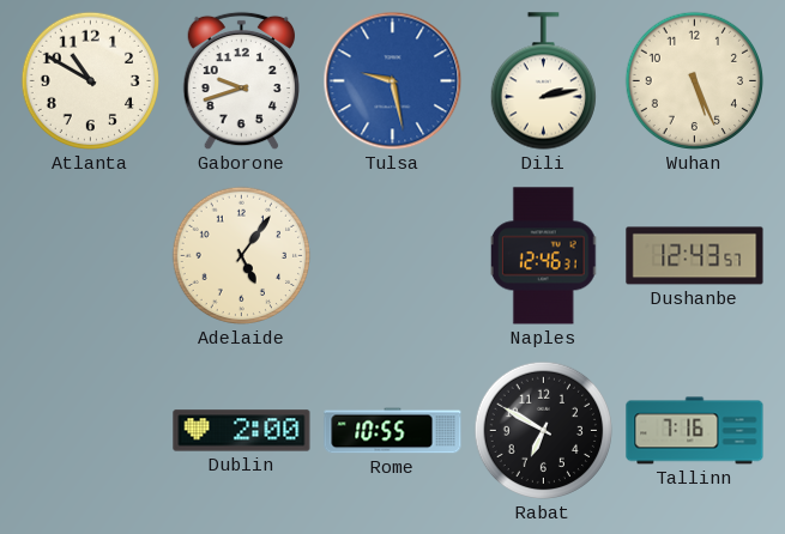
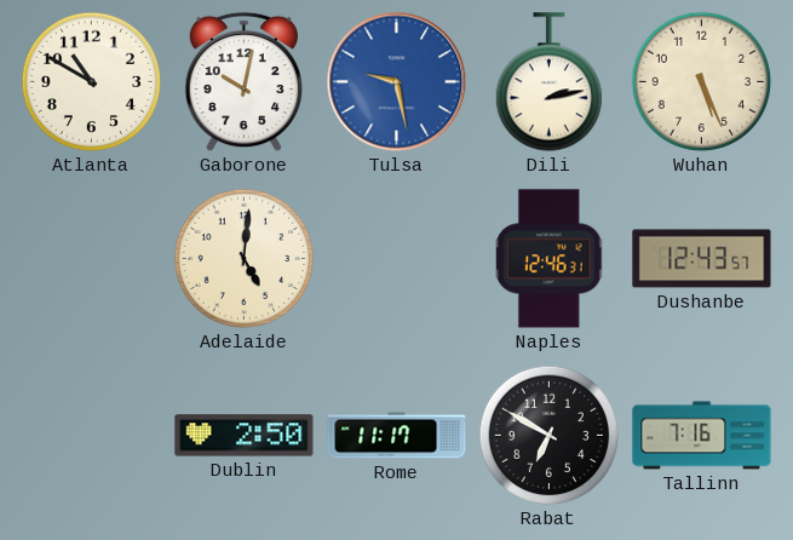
Gaborone: 9:42 -> 10:02
Adelaide: 5:06 -> 5:01
Dublin: 2:00 -> 2:50
Rome: 10:55 -> 11:17
